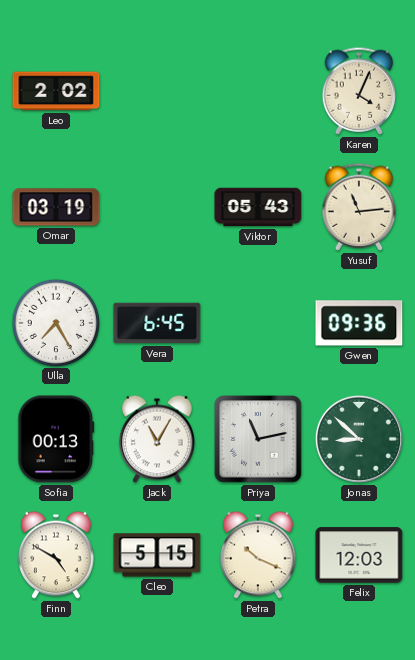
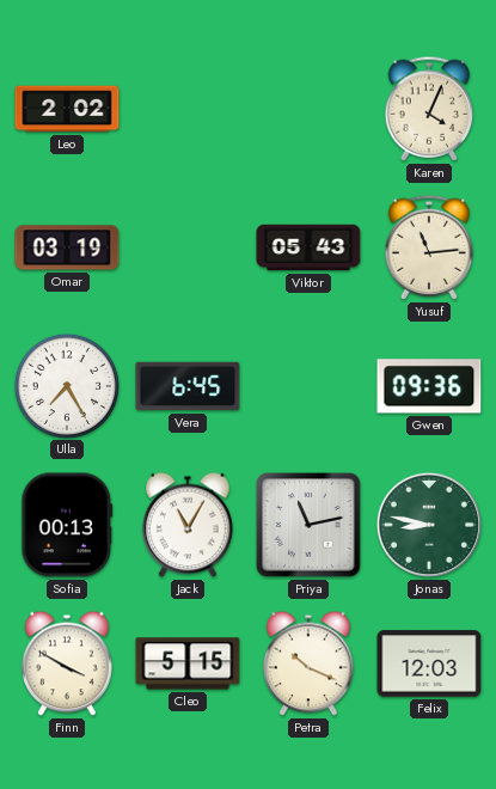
Jonas: 8:52 -> 8:47
Finn: 4:50 -> 3:50
